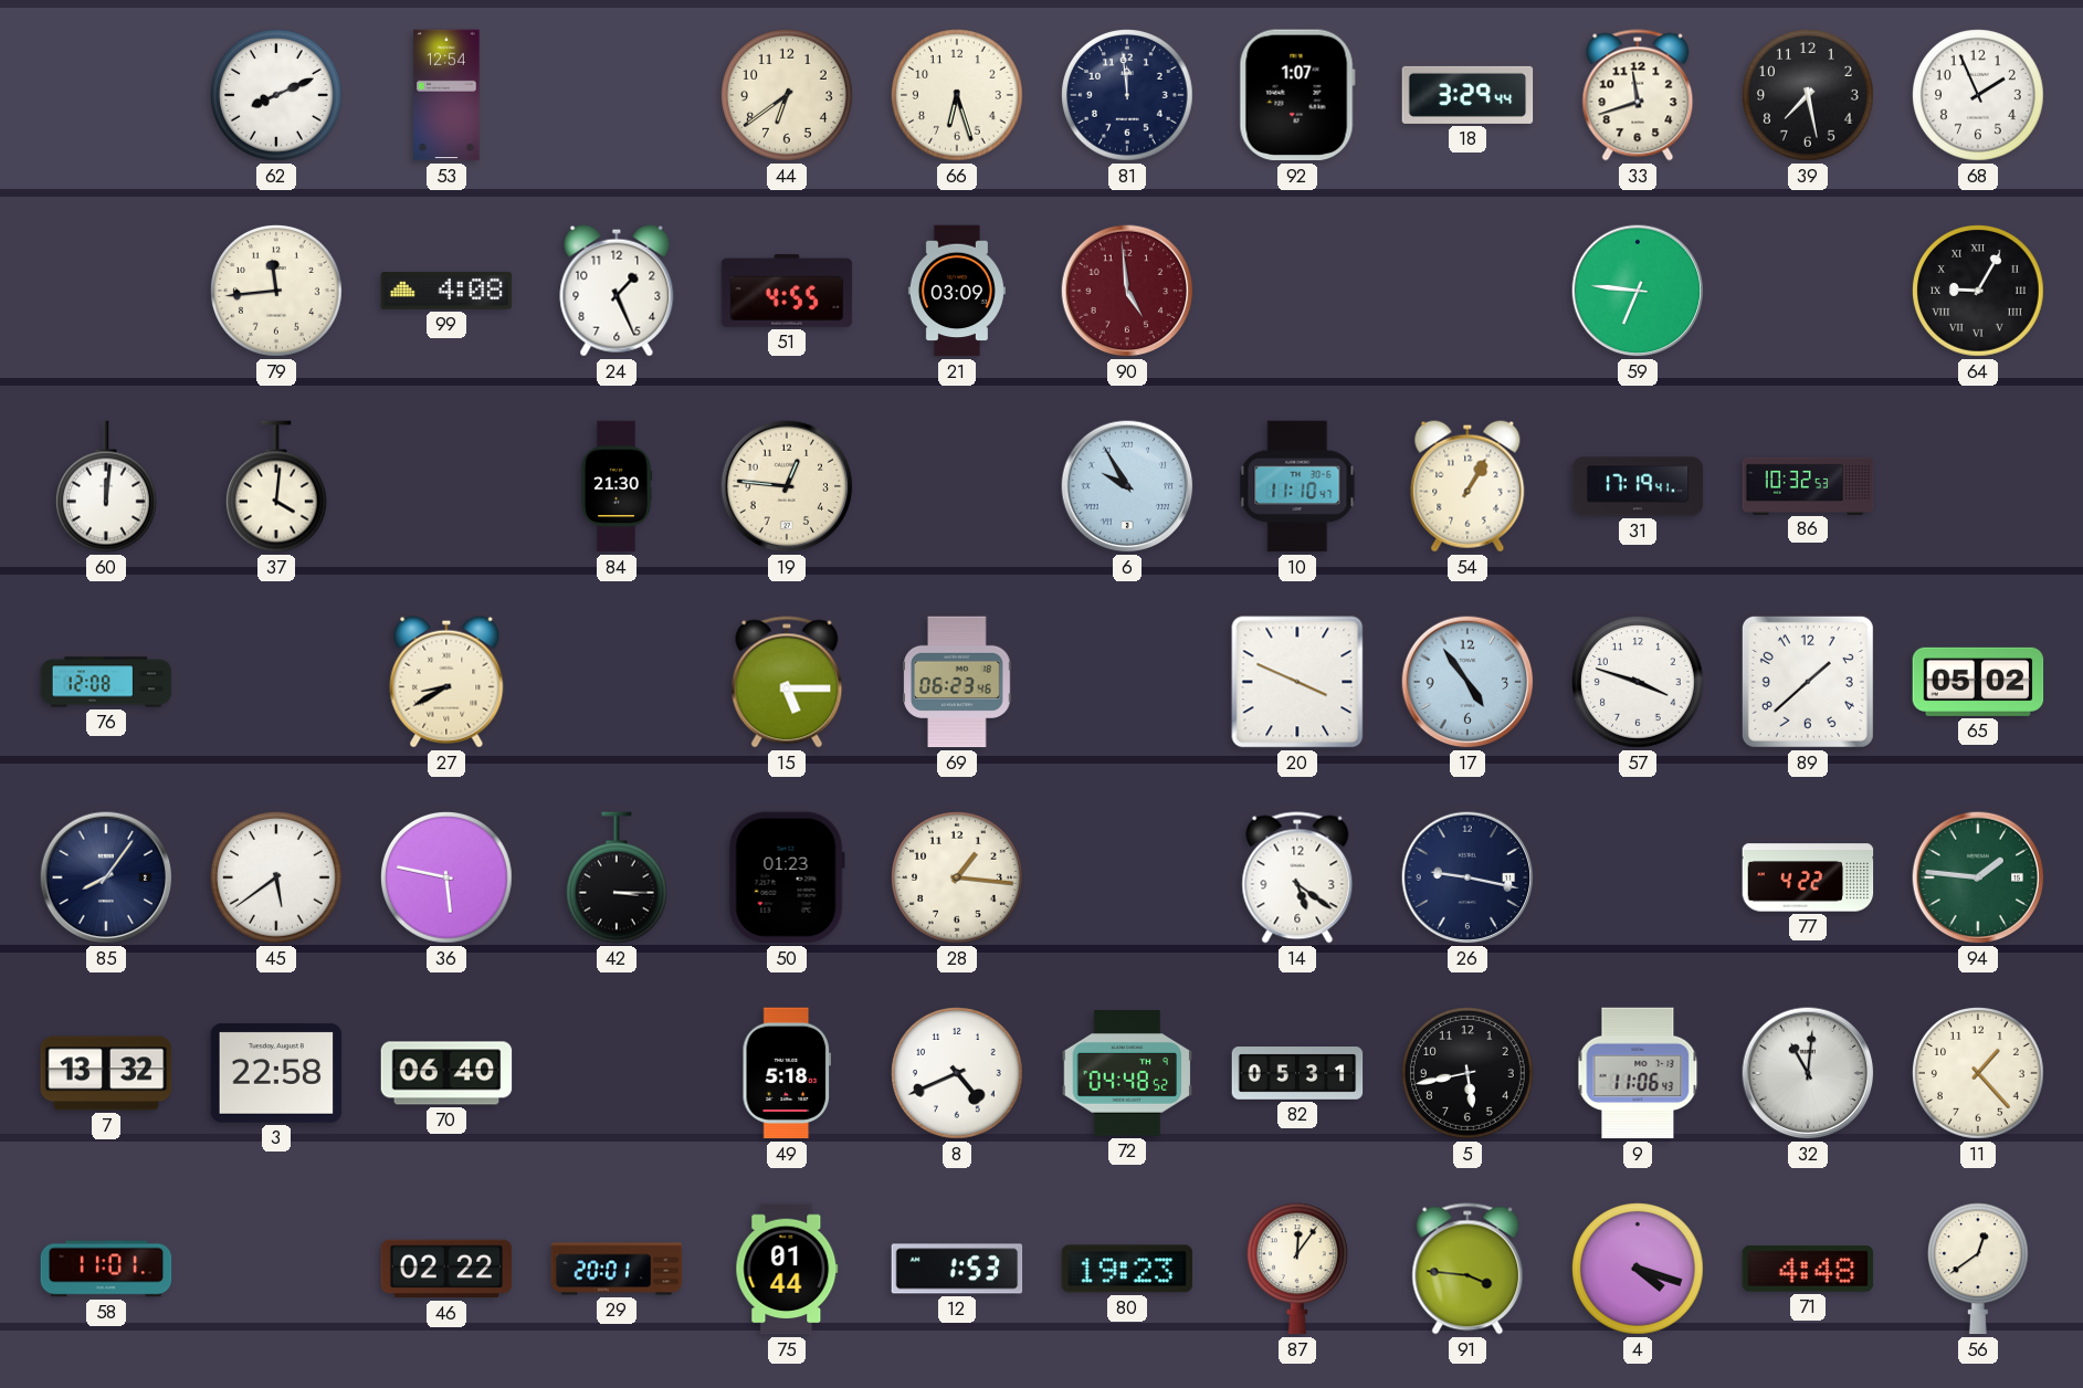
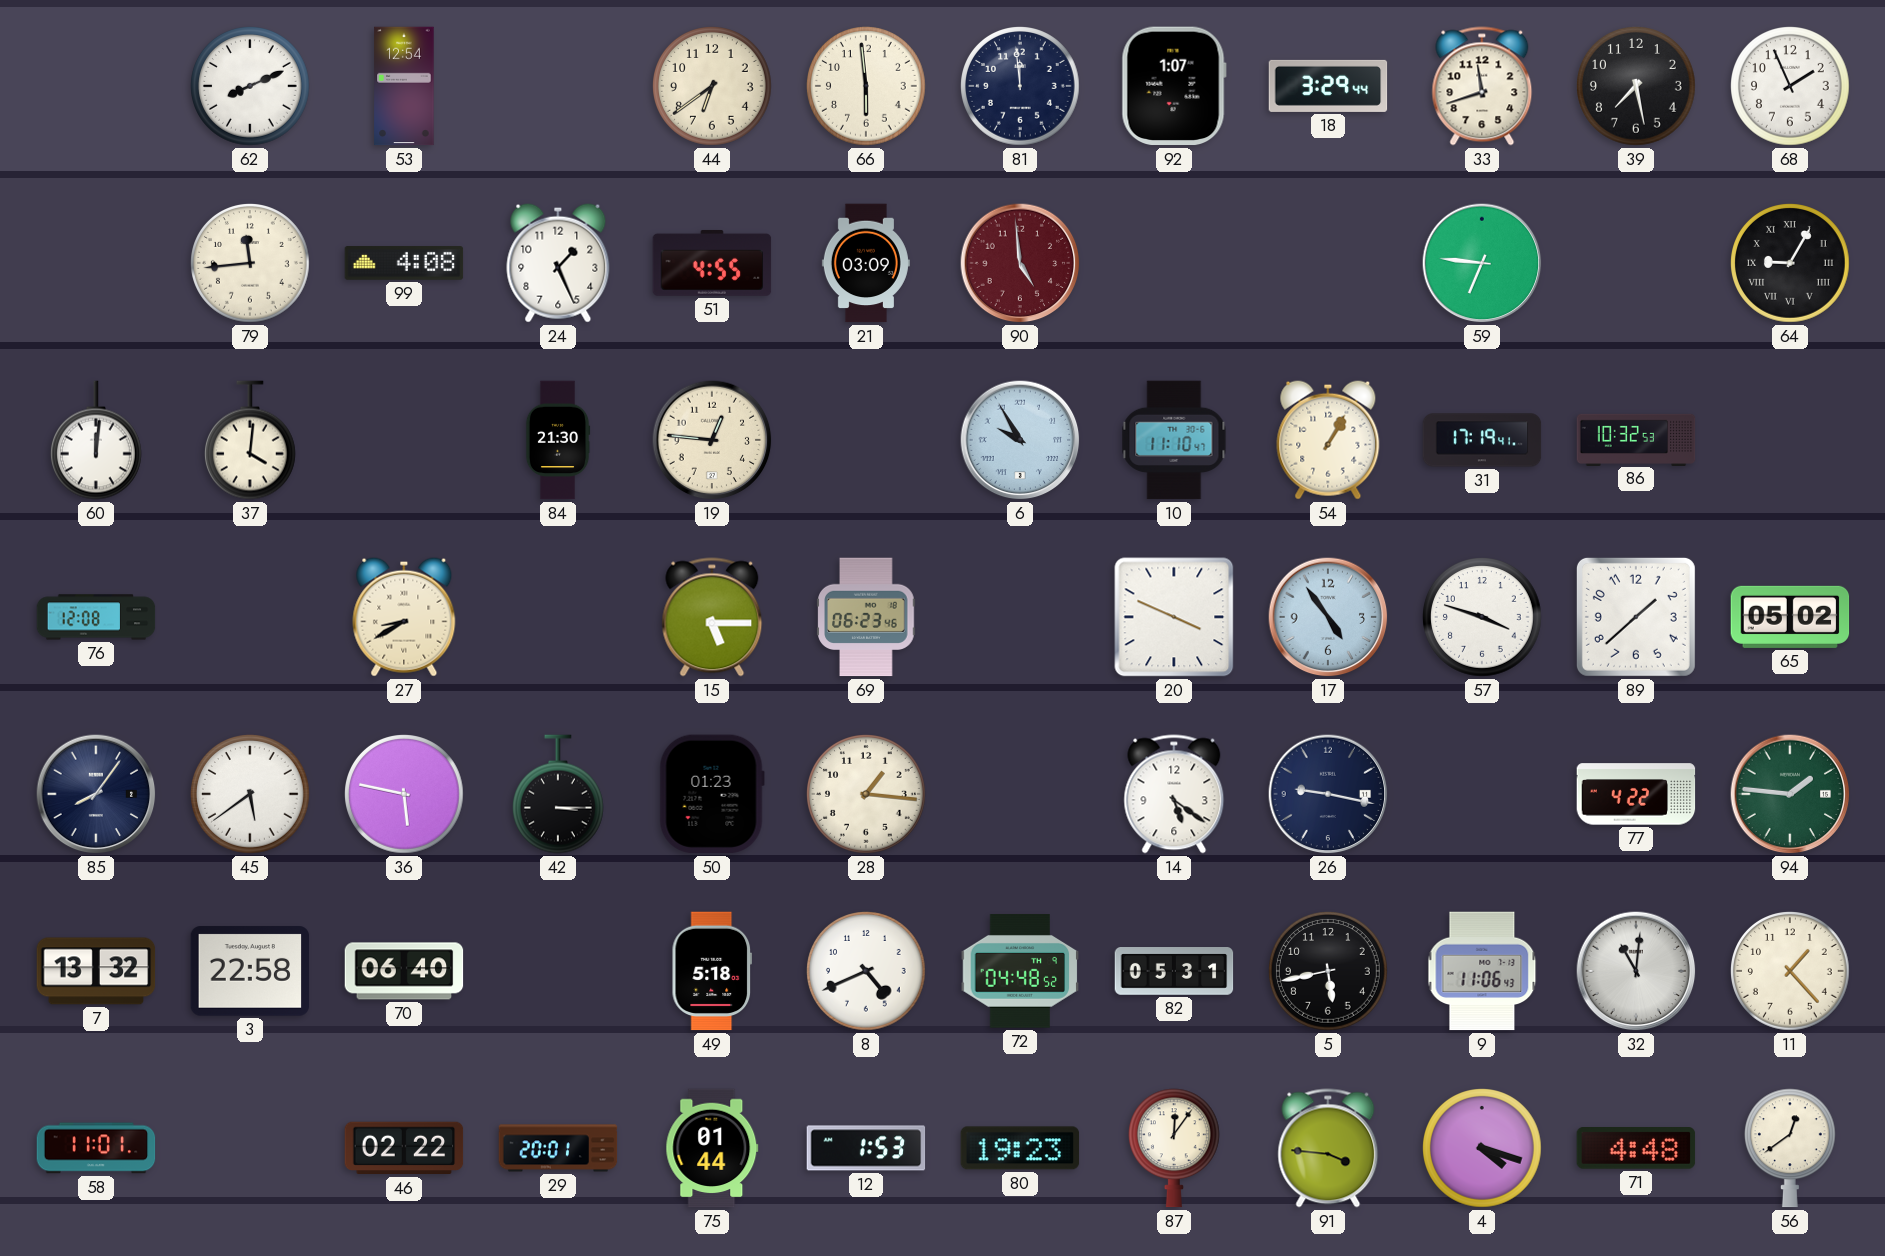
66: 6:27 -> 5:59
